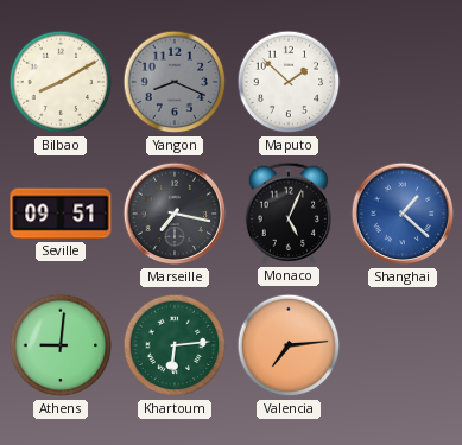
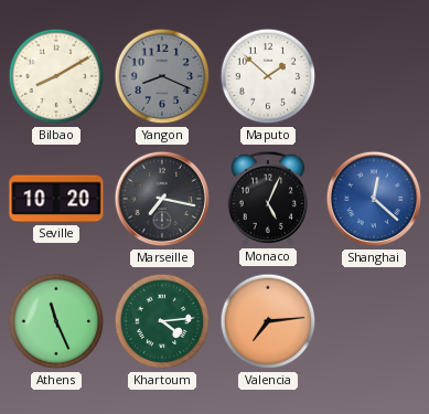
Seville: 09:51 -> 10:20
Shanghai: 1:22 -> 12:22
Athens: 9:01 -> 11:26
Khartoum: 6:14 -> 4:14
